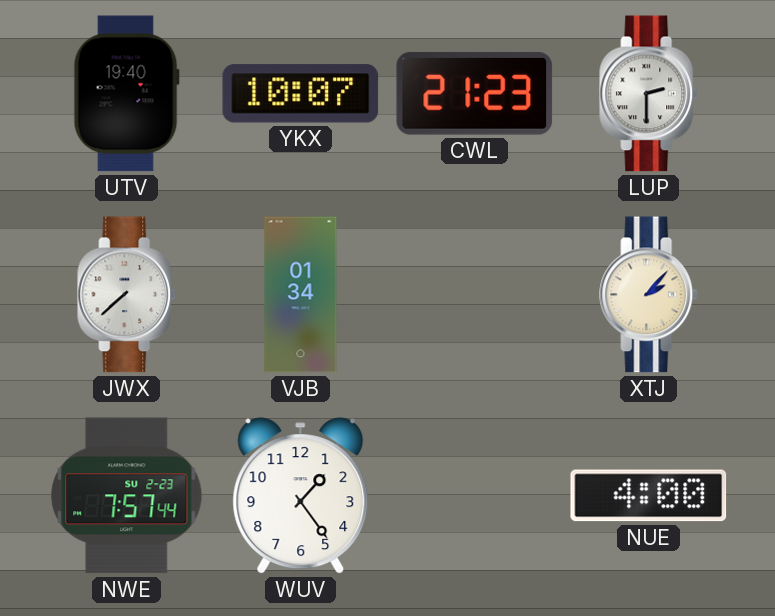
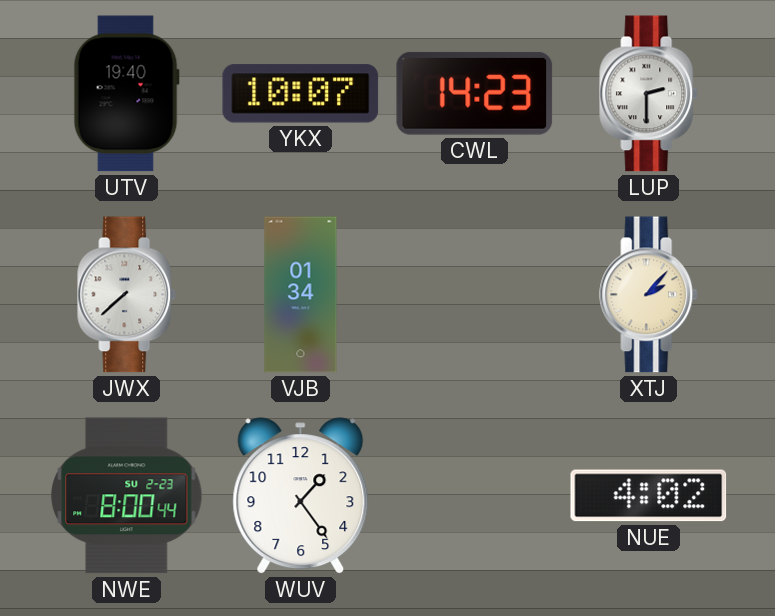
CWL: 21:23 -> 14:23
NWE: 7:57 -> 8:00
NUE: 4:00 -> 4:02
